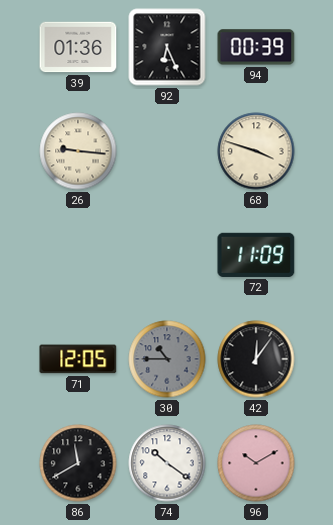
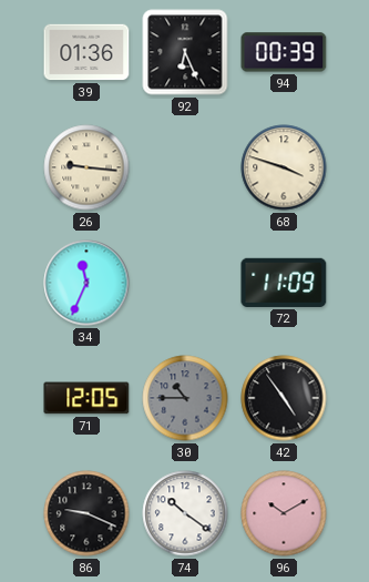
34: none -> 11:34
42: 12:06 -> 4:54
86: 11:40 -> 9:19
